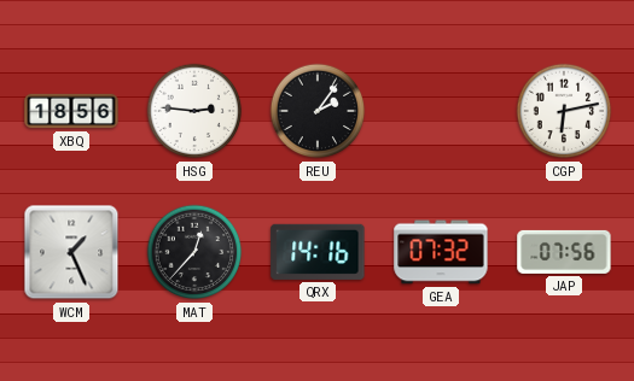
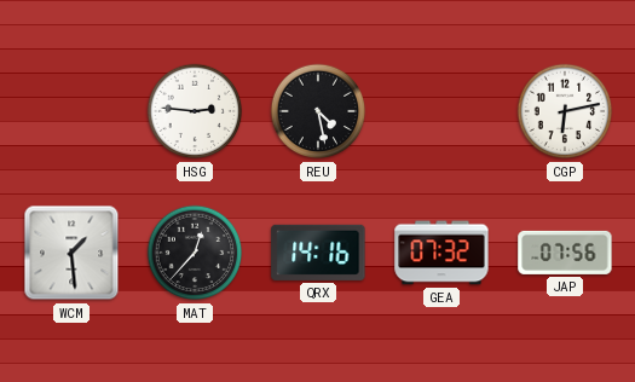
XBQ: 18:56 -> none
REU: 2:06 -> 4:28
WCM: 1:26 -> 1:29
